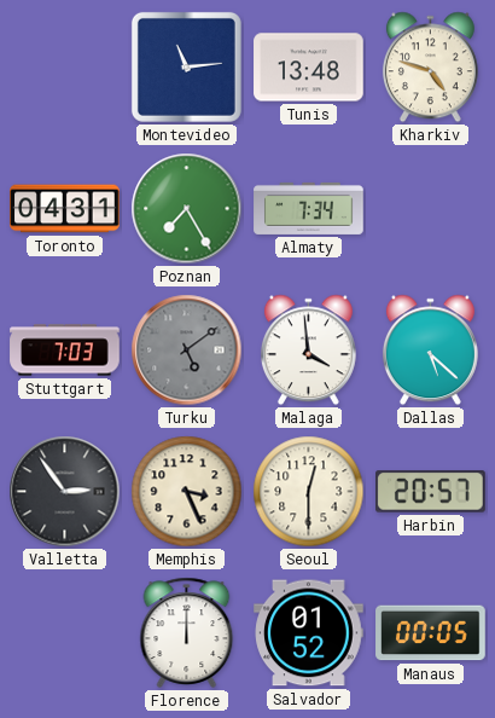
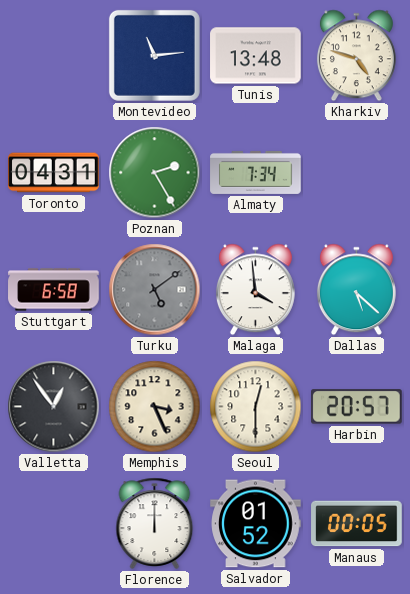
Poznan: 7:25 -> 2:25
Stuttgart: 7:03 -> 6:58
Valletta: 2:54 -> 12:54
